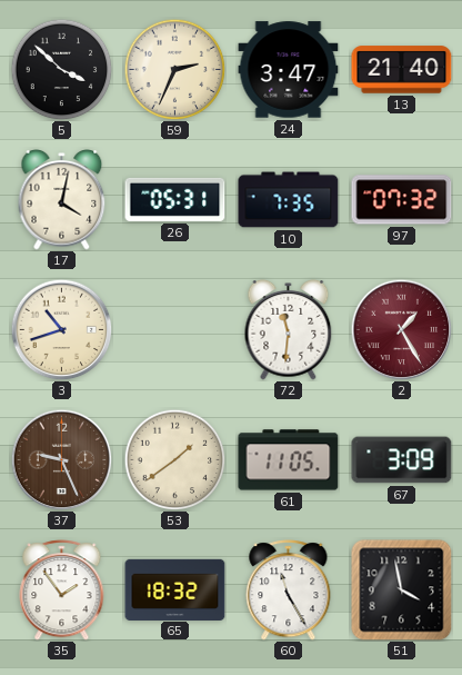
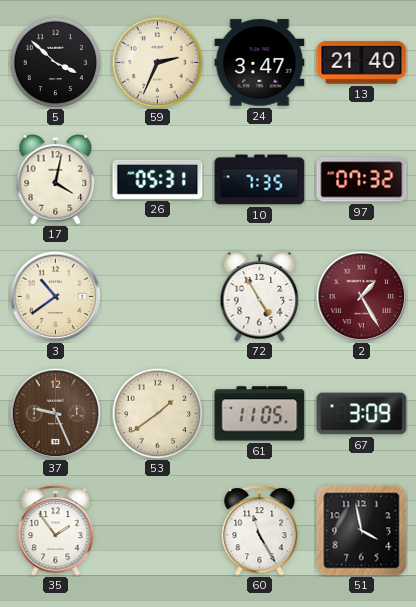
3: 10:42 -> 10:39
72: 11:31 -> 4:55
65: 18:32 -> none
